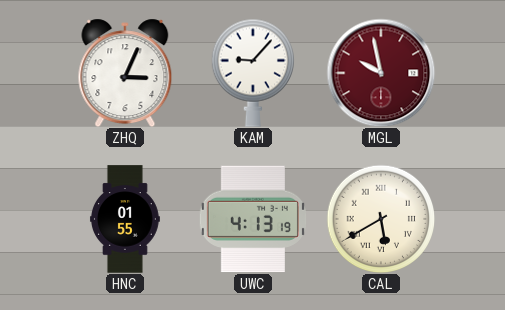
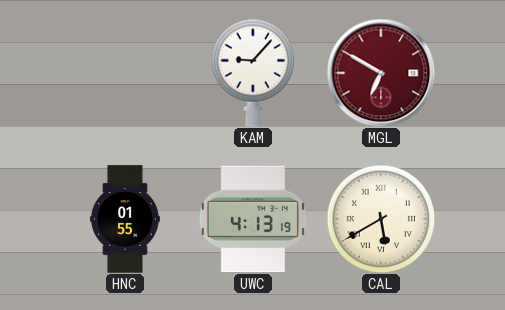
ZHQ: 3:04 -> none
MGL: 9:58 -> 6:50
